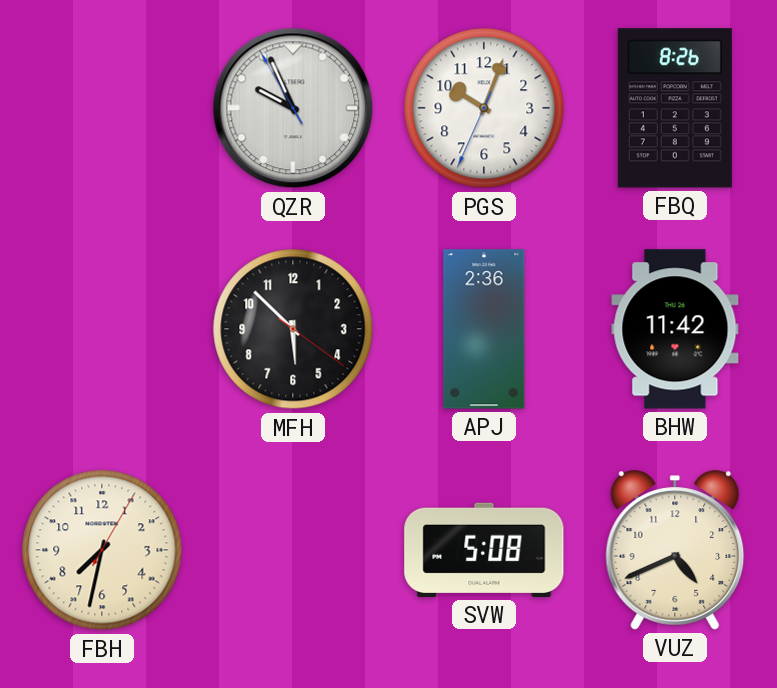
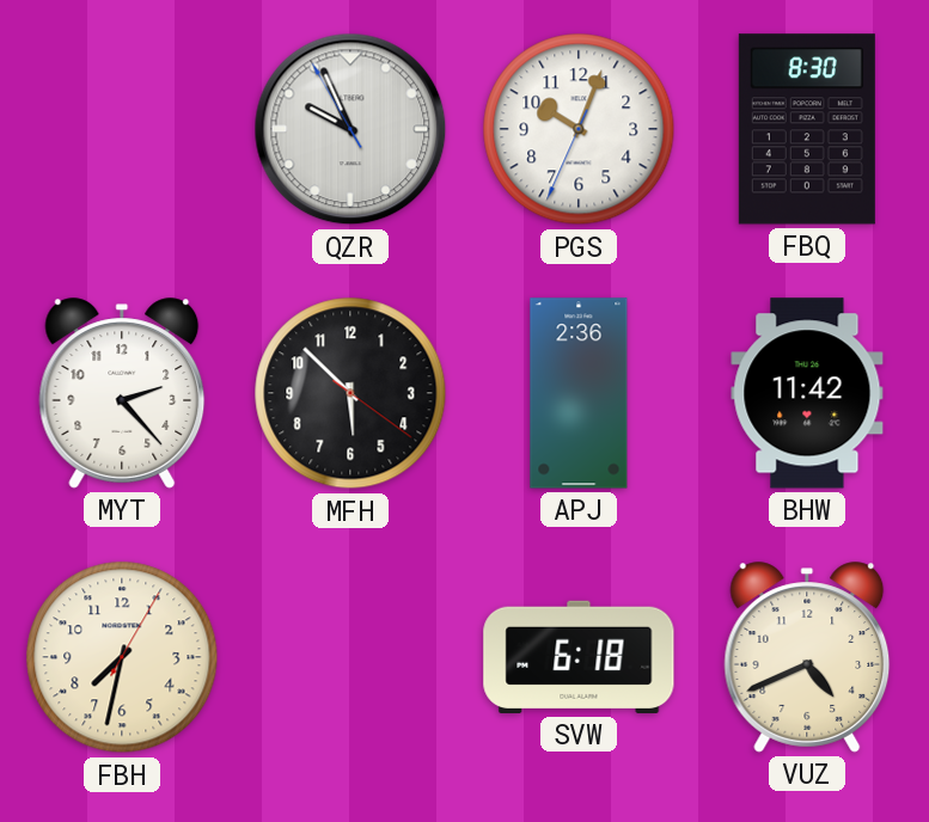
FBQ: 8:26 -> 8:30
MYT: none -> 2:23
SVW: 5:08 -> 6:18
